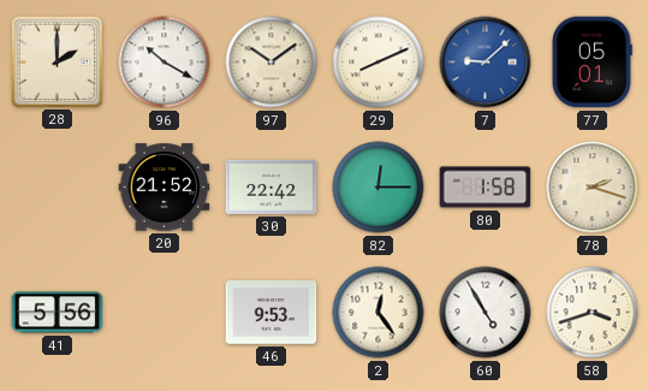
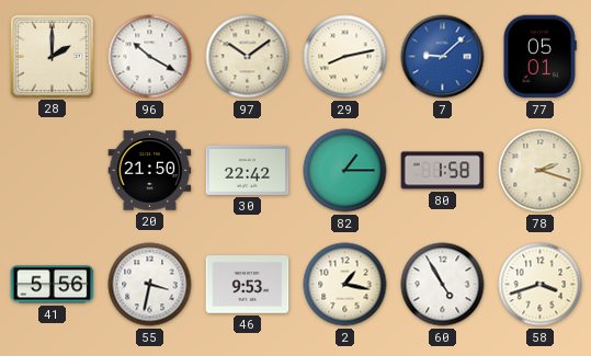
29: 8:11 -> 8:13
20: 21:52 -> 21:50
82: 12:15 -> 1:15
55: none -> 3:32
2: 12:24 -> 1:17
